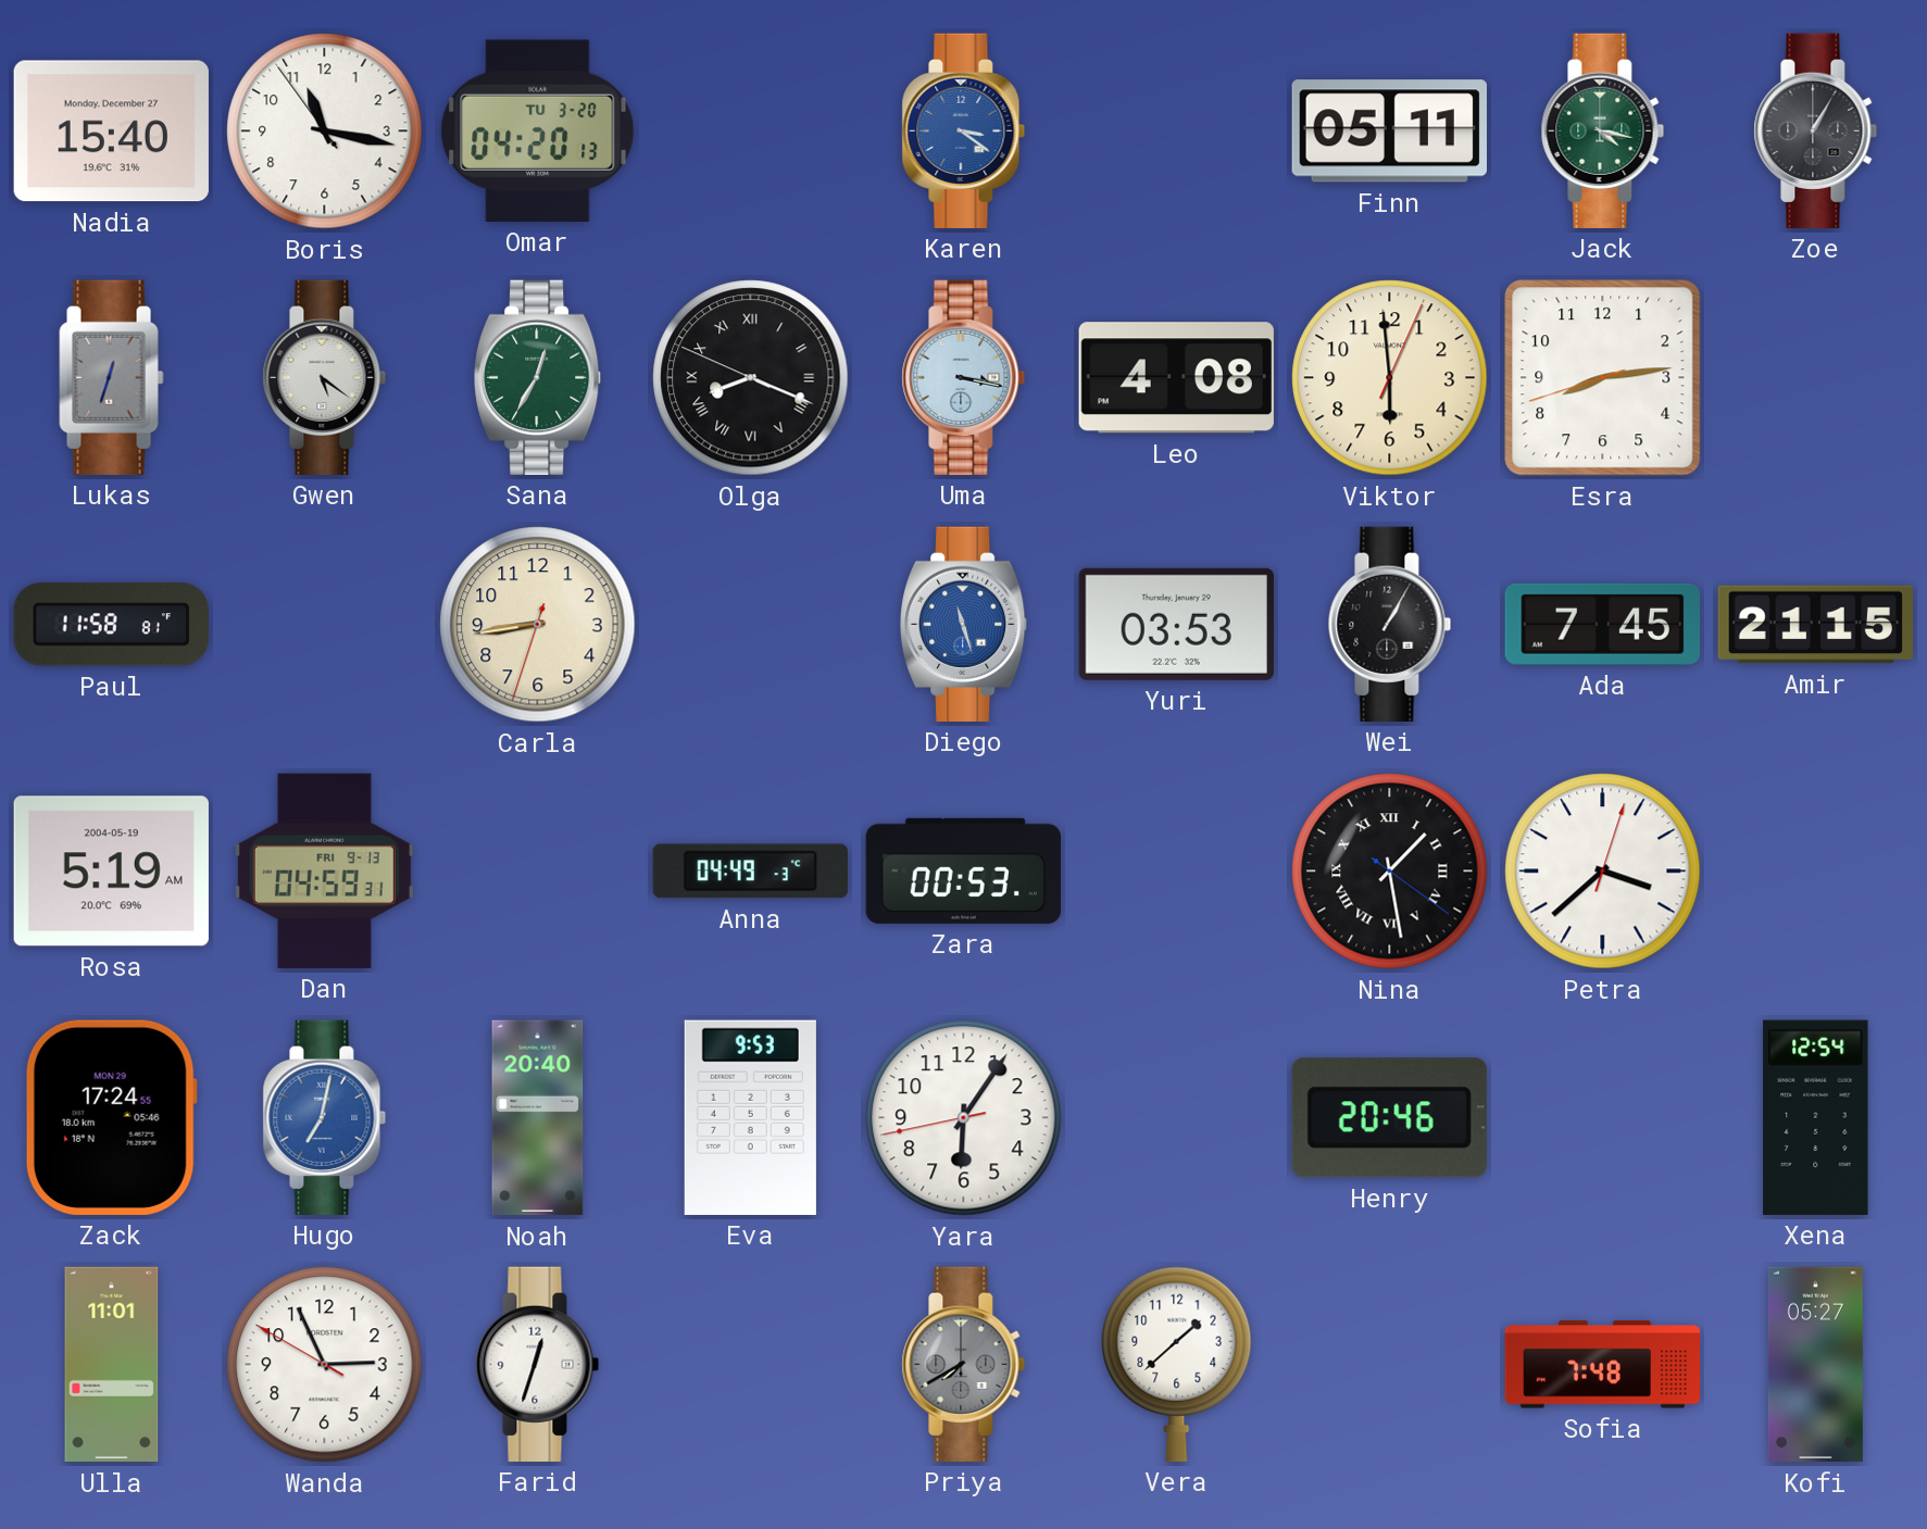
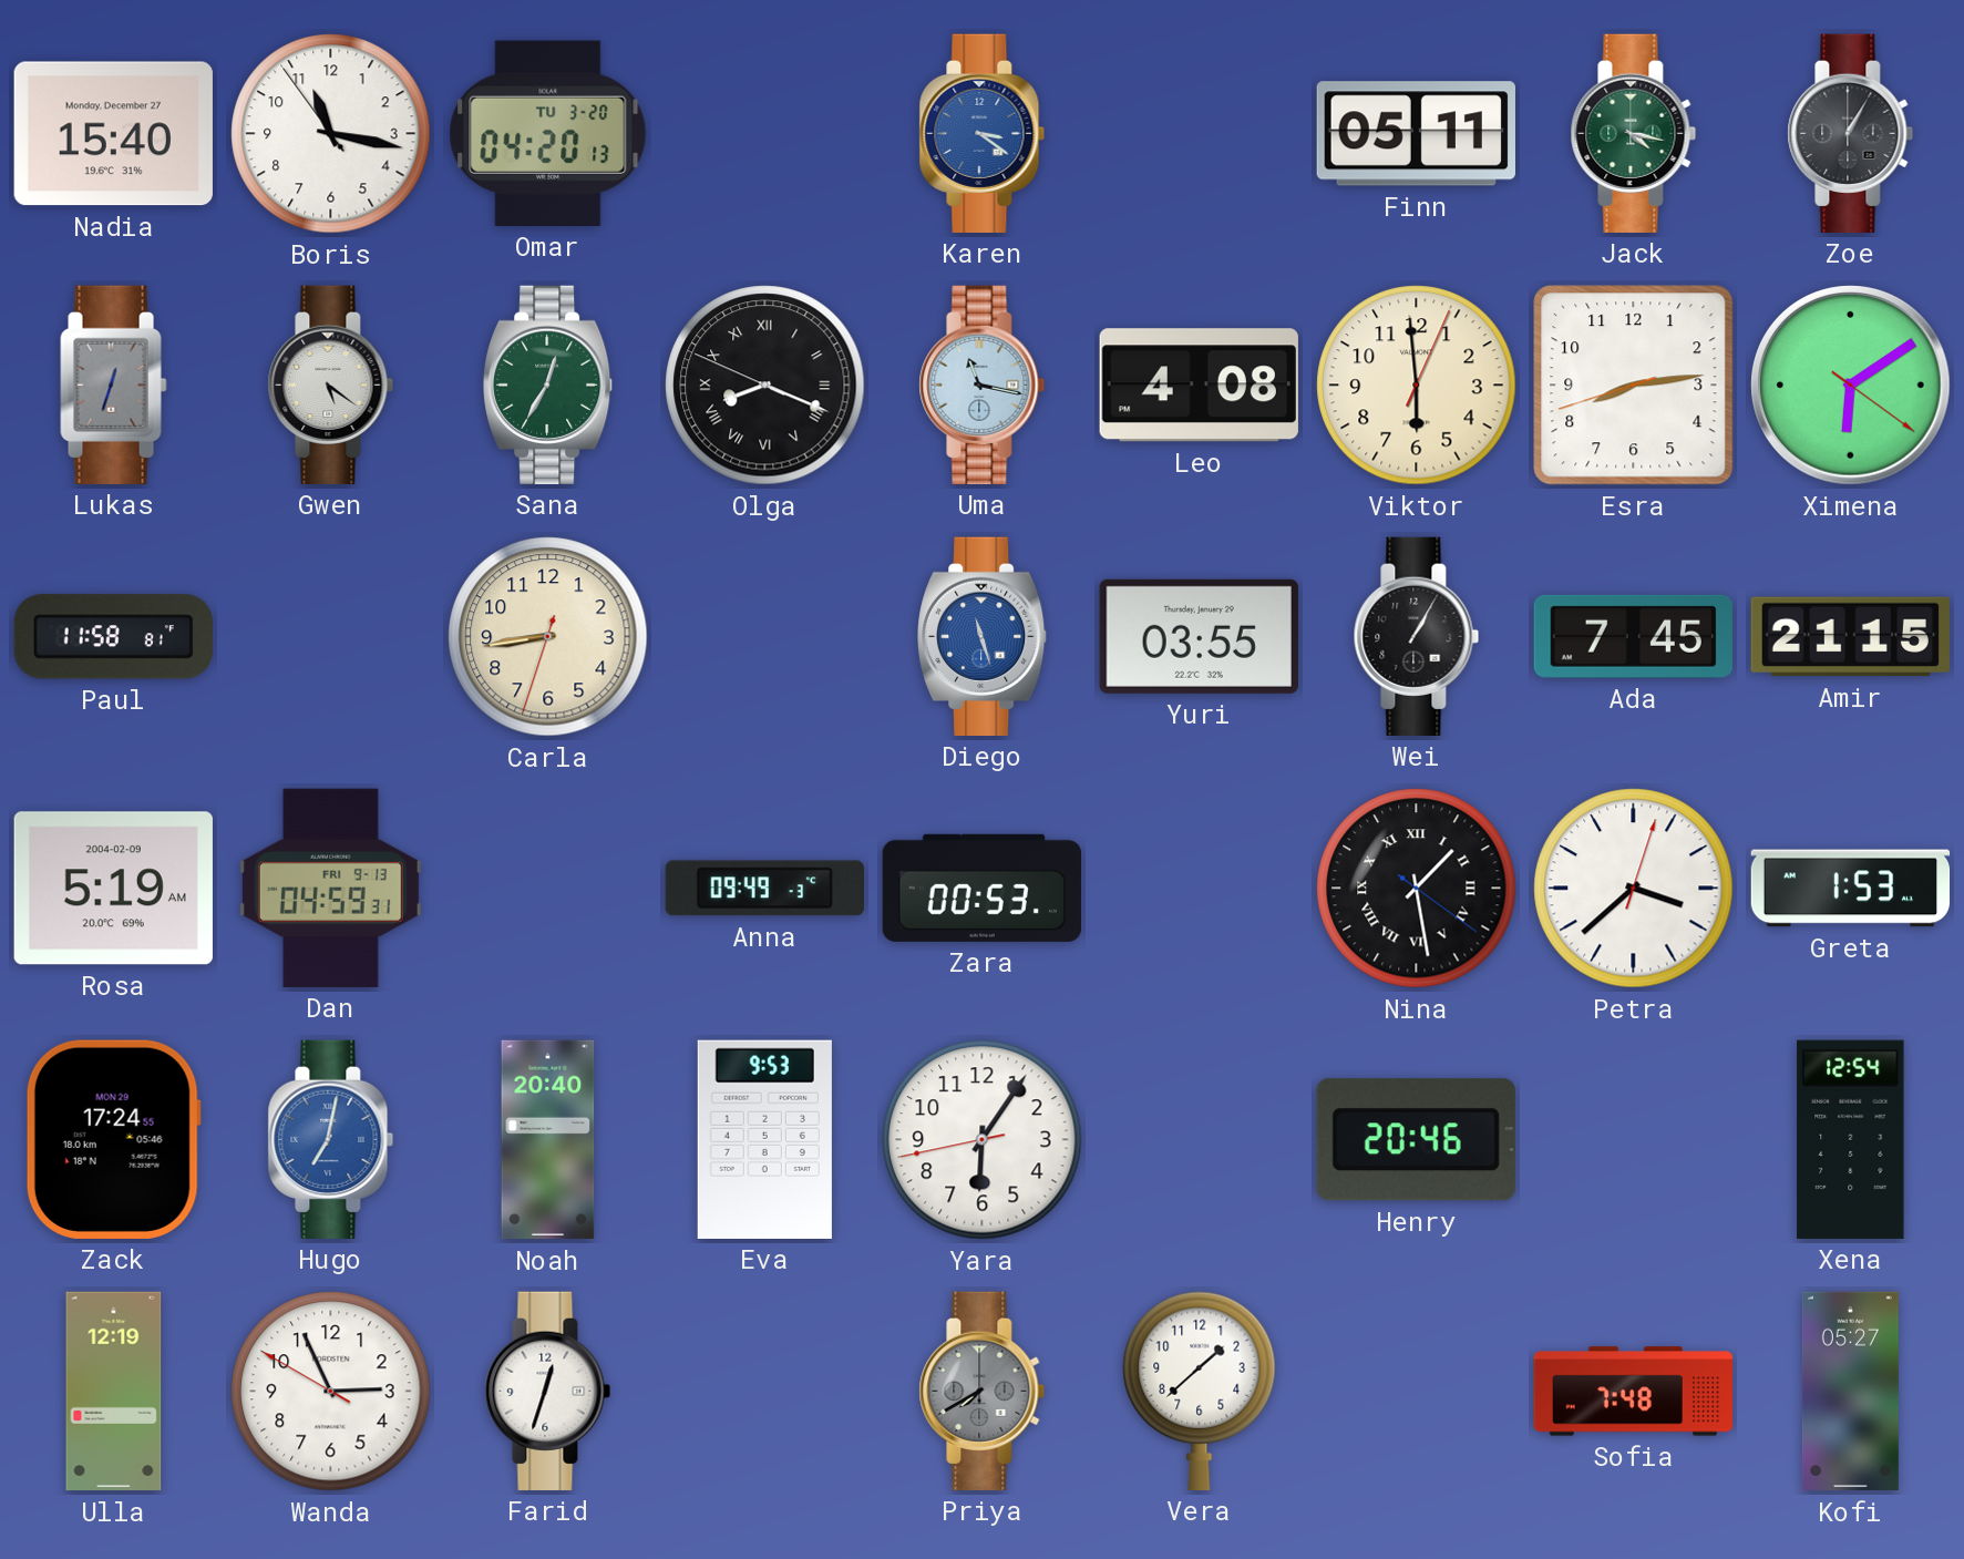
Uma: 3:17 -> 11:17
Ximena: none -> 6:09
Yuri: 03:53 -> 03:55
Rosa date: 2004-05-19 -> 2004-02-09
Anna: 04:49 -> 09:49
Greta: none -> 1:53
Ulla: 11:01 -> 12:19
